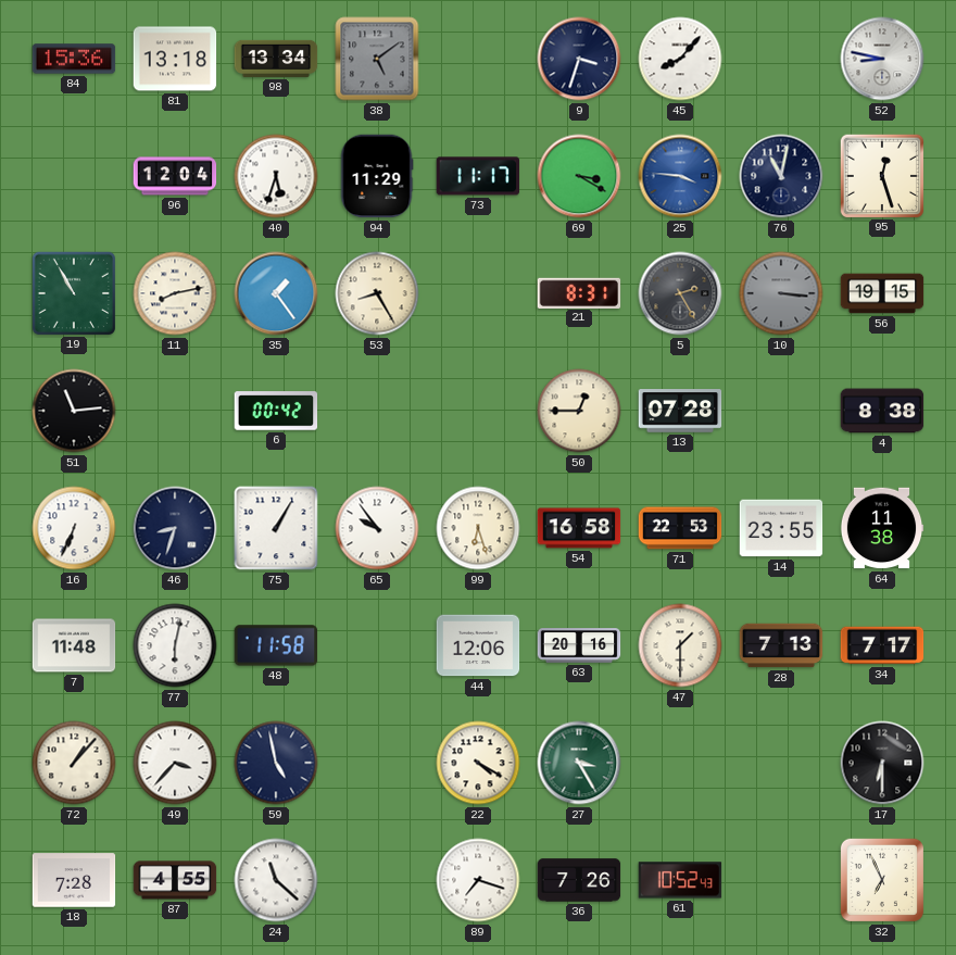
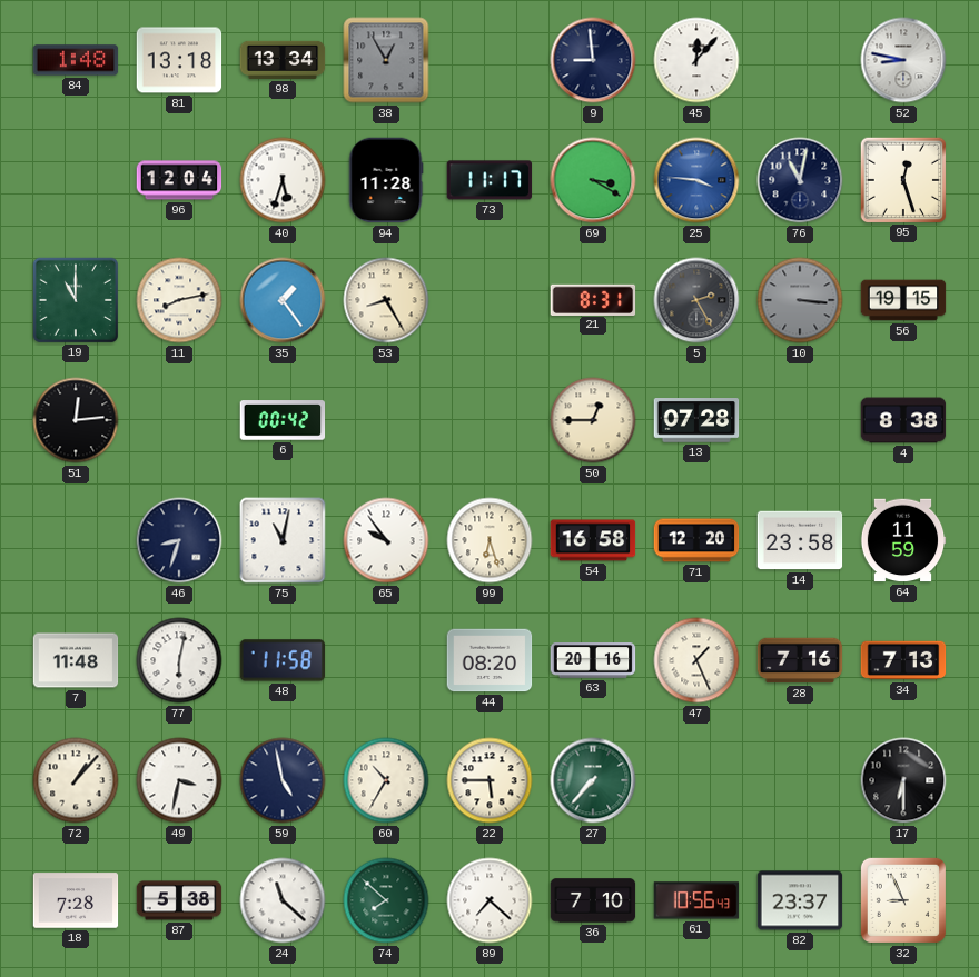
84: 15:36 -> 1:48
38: 5:09 -> 12:55
9: 3:33 -> 8:59
45: 8:07 -> 12:07
94: 11:29 -> 11:28
19: 10:55 -> 11:00
51: 11:14 -> 12:14
16: 6:34 -> none
75: 1:05 -> 11:02
71: 22:53 -> 12:20
14: 23:55 -> 23:58
64: 11:38 -> 11:59
44: 12:06 -> 08:20
47: 1:30 -> 1:26
28: 7:13 -> 7:16
34: 7:17 -> 7:13
49: 3:37 -> 3:32
60: none -> 10:35
22: 4:20 -> 5:45
27: 3:25 -> 7:37
87: 4:55 -> 5:38
74: none -> 7:52
89: 7:18 -> 7:22
36: 7:26 -> 7:10
61: 10:52 -> 10:56
82: none -> 23:37
32: 6:56 -> 8:56
